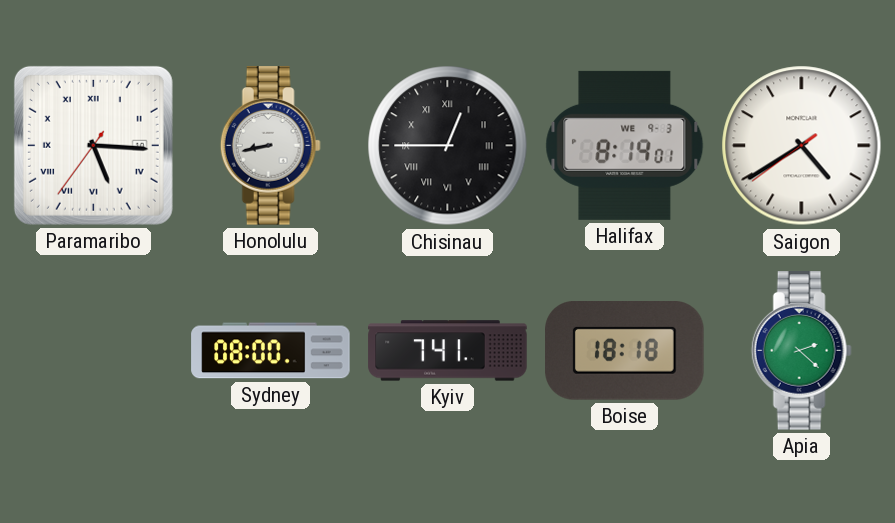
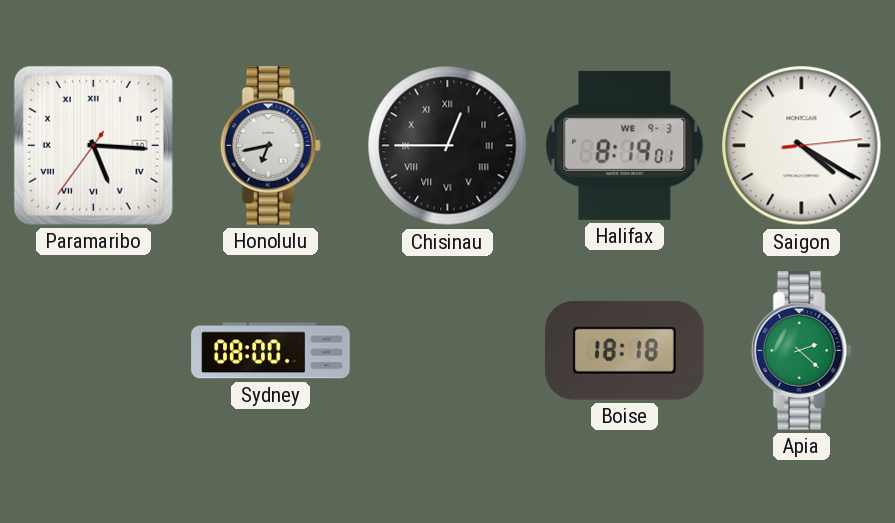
Honolulu: 8:43 -> 6:43
Saigon: 4:39 -> 4:20
Kyiv: 7:41 -> none
